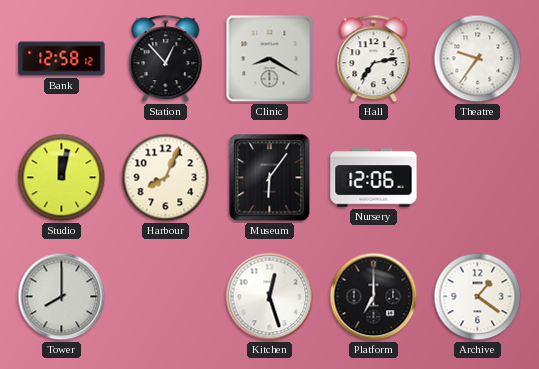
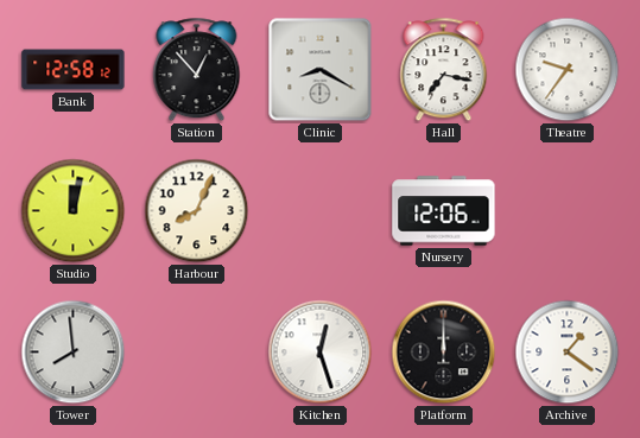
Hall: 7:13 -> 7:17
Museum: 6:06 -> none
Tower: 8:00 -> 7:59
Platform: 7:00 -> 12:00
